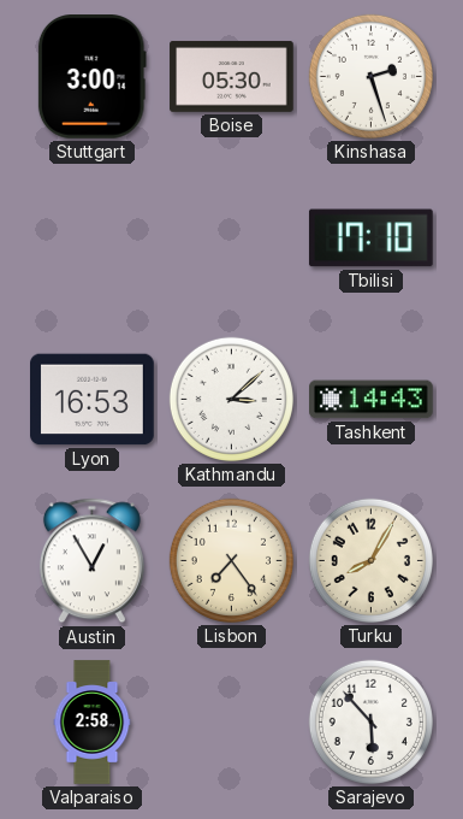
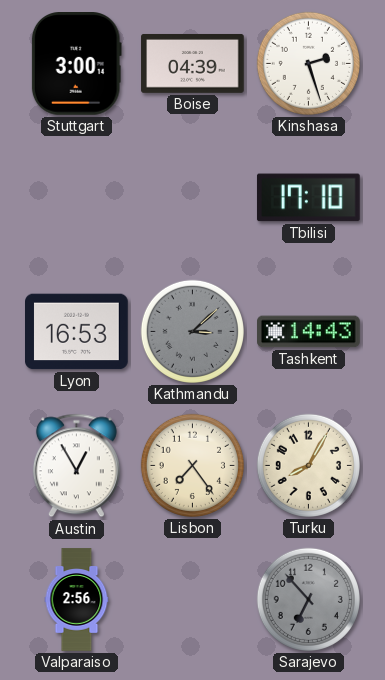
Boise: 05:30 -> 04:39
Kathmandu dial: white -> grey
Valparaiso: 2:58 -> 2:56
Sarajevo: 5:53 -> 6:53
Sarajevo dial: white -> grey
